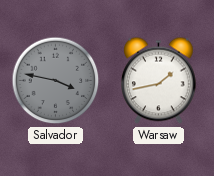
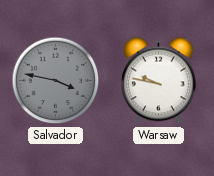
Warsaw: 1:43 -> 9:47
